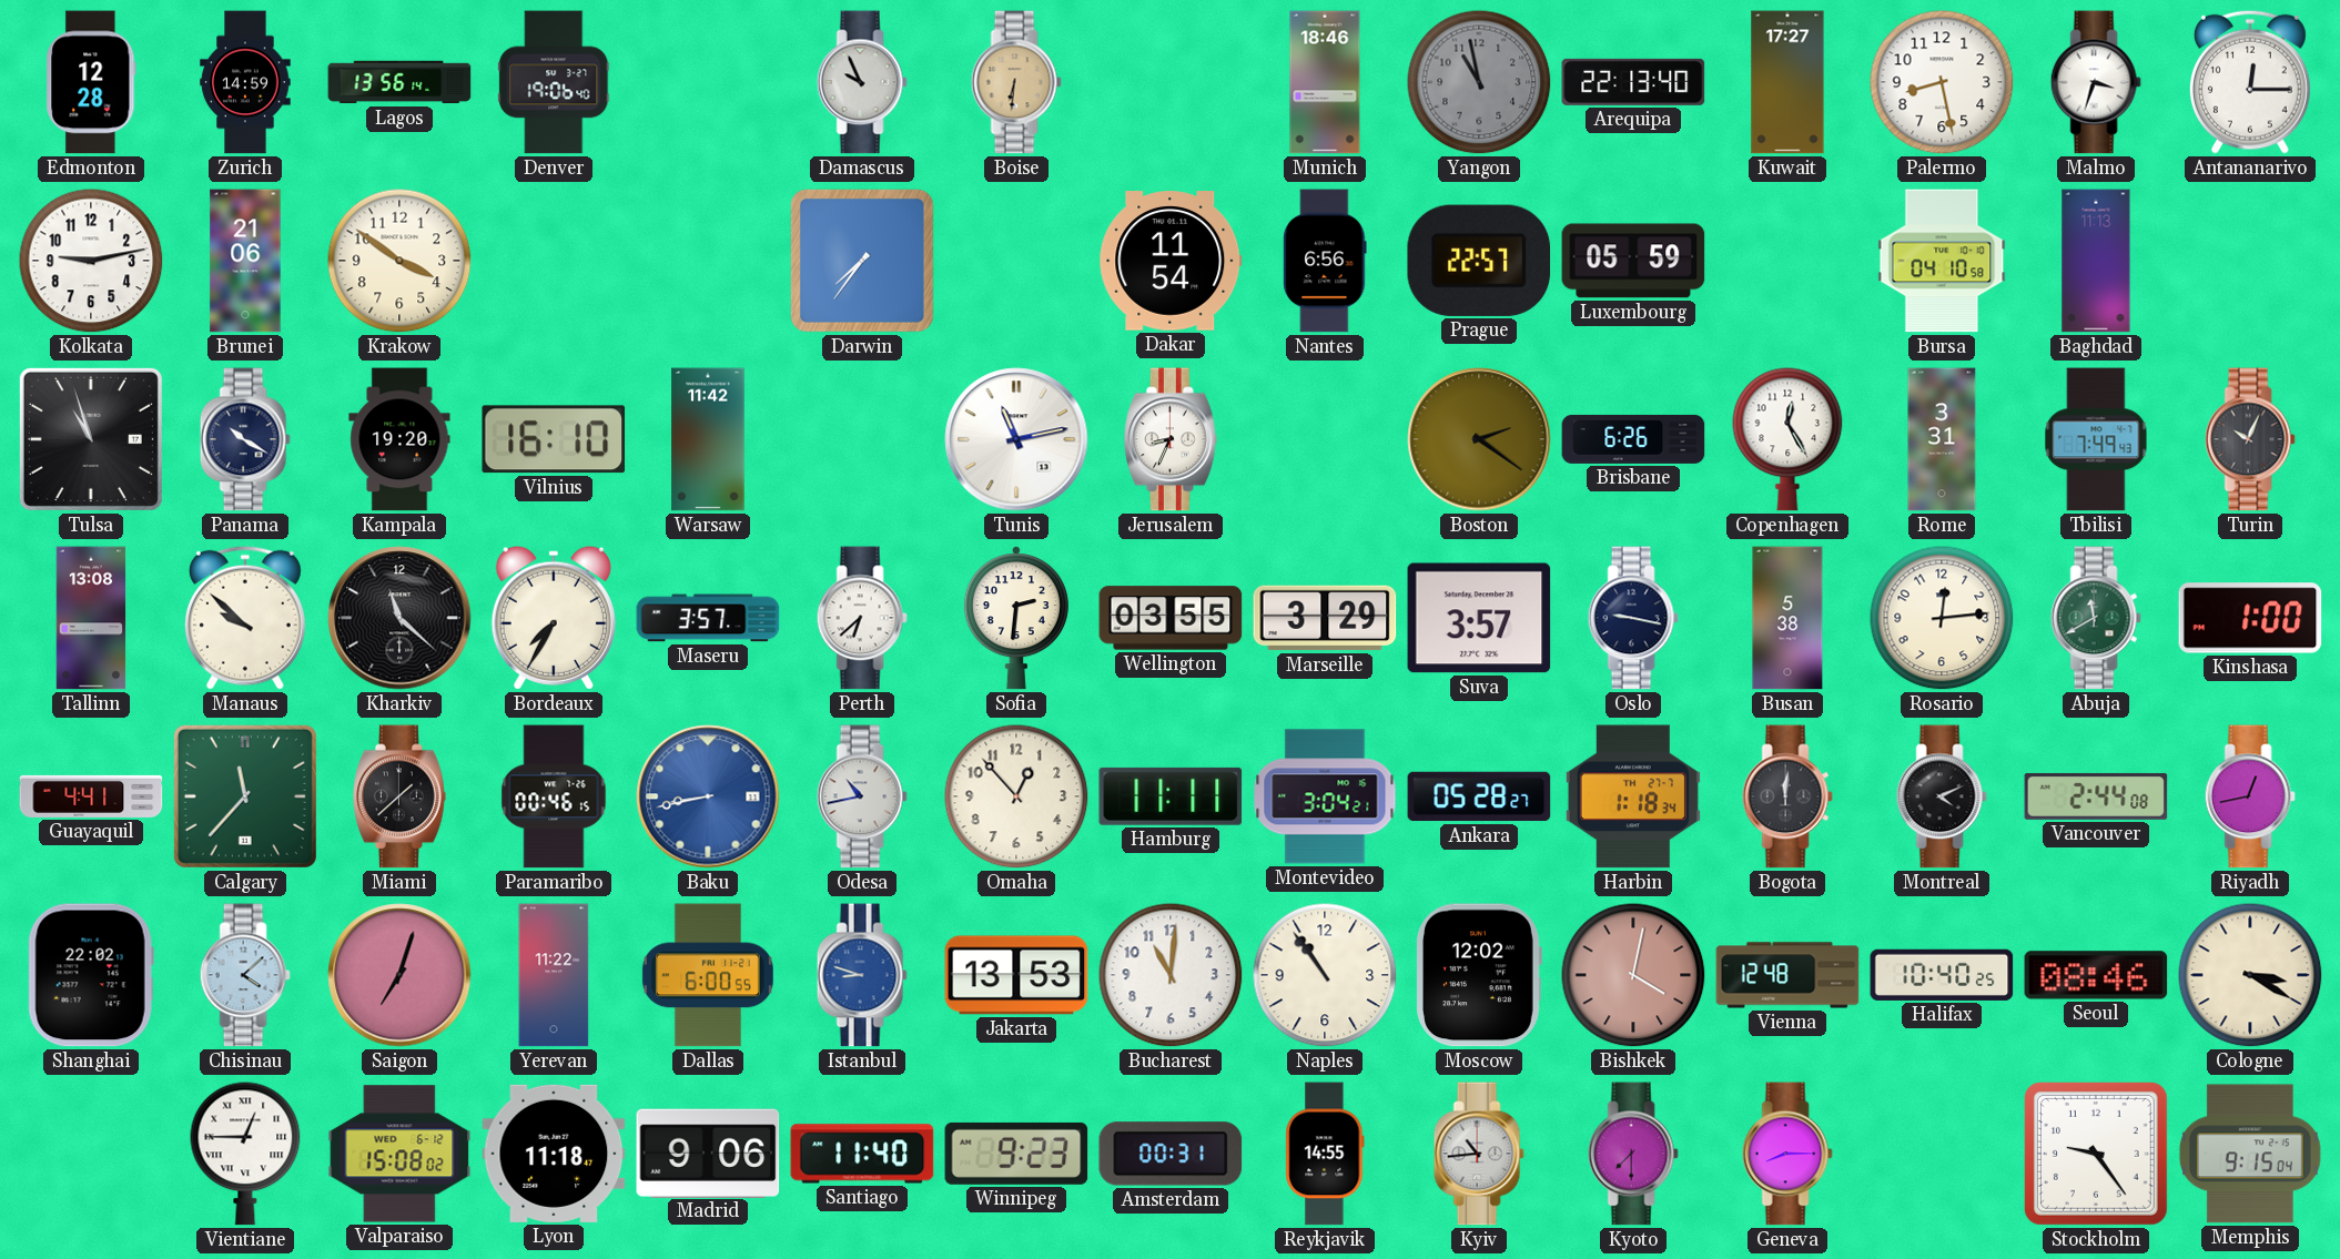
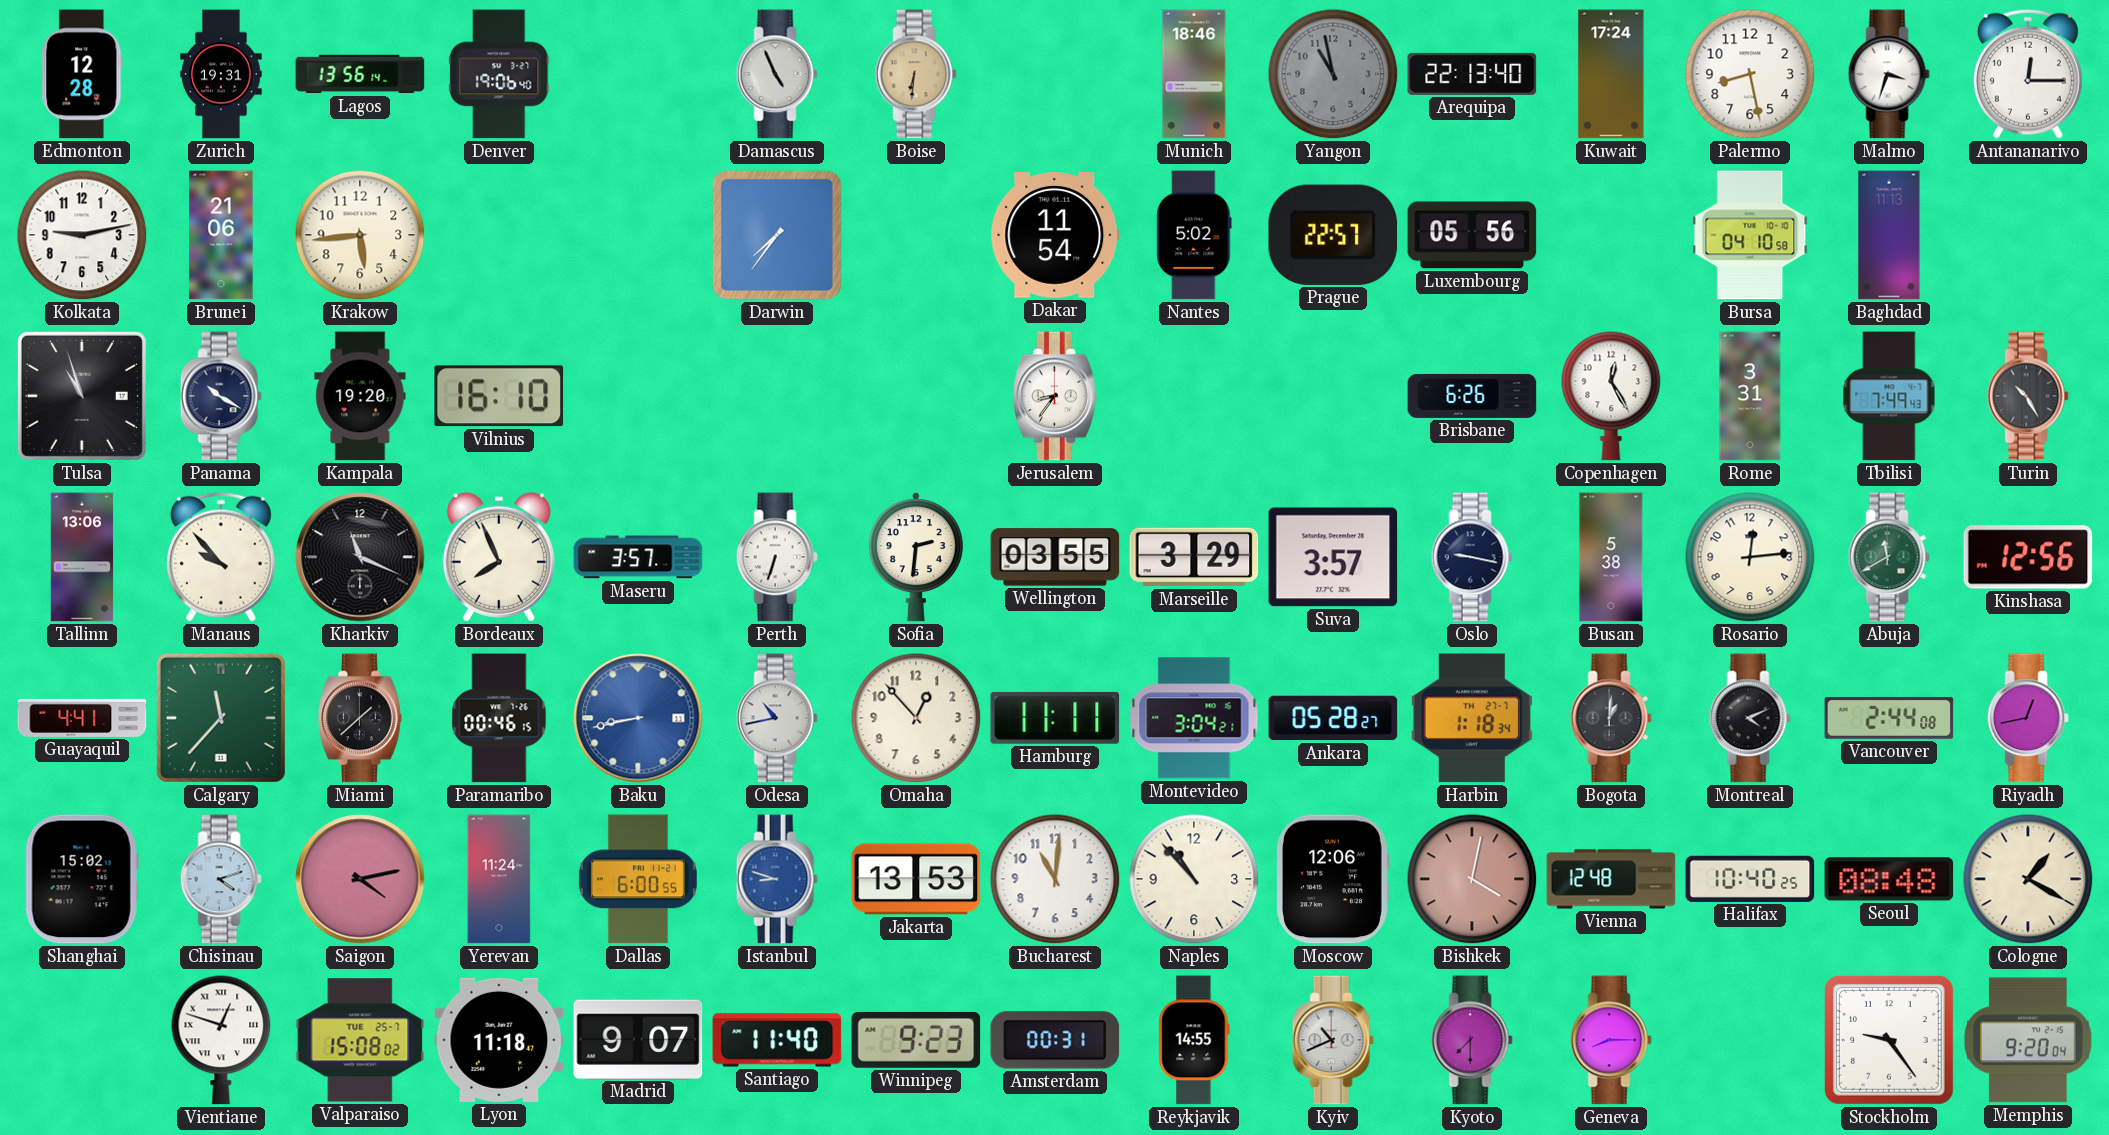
Zurich: 14:59 -> 19:31
Damascus: 9:56 -> 4:56
Kuwait: 17:27 -> 17:24
Krakow: 3:51 -> 5:44
Nantes: 6:56 -> 5:02
Luxembourg: 05:59 -> 05:56
Warsaw: 11:42 -> none
Tunis: 11:13 -> none
Jerusalem: 8:34 -> 8:36
Boston: 2:21 -> none
Turin: 10:04 -> 10:25
Tallinn: 13:08 -> 13:06
Manaus: 9:52 -> 9:53
Kharkiv: 11:22 -> 11:19
Bordeaux: 7:35 -> 7:56
Perth: 6:38 -> 6:33
Kinshasa: 1:00 -> 12:56
Bogota: 12:01 -> 1:01
Shanghai: 22:02 -> 15:02
Chisinau: 4:08 -> 4:12
Saigon: 7:03 -> 4:13
Yerevan: 11:22 -> 11:24
Naples: 10:54 -> 10:53
Moscow: 12:02 -> 12:06
Seoul: 08:46 -> 08:48
Cologne: 3:20 -> 1:20
Vientiane: 12:45 -> 12:48
Valparaiso date: WED 6-12 -> TUE 25-7
Madrid: 9:06 -> 9:07
Kyiv: 10:44 -> 10:41
Memphis: 9:15 -> 9:20
